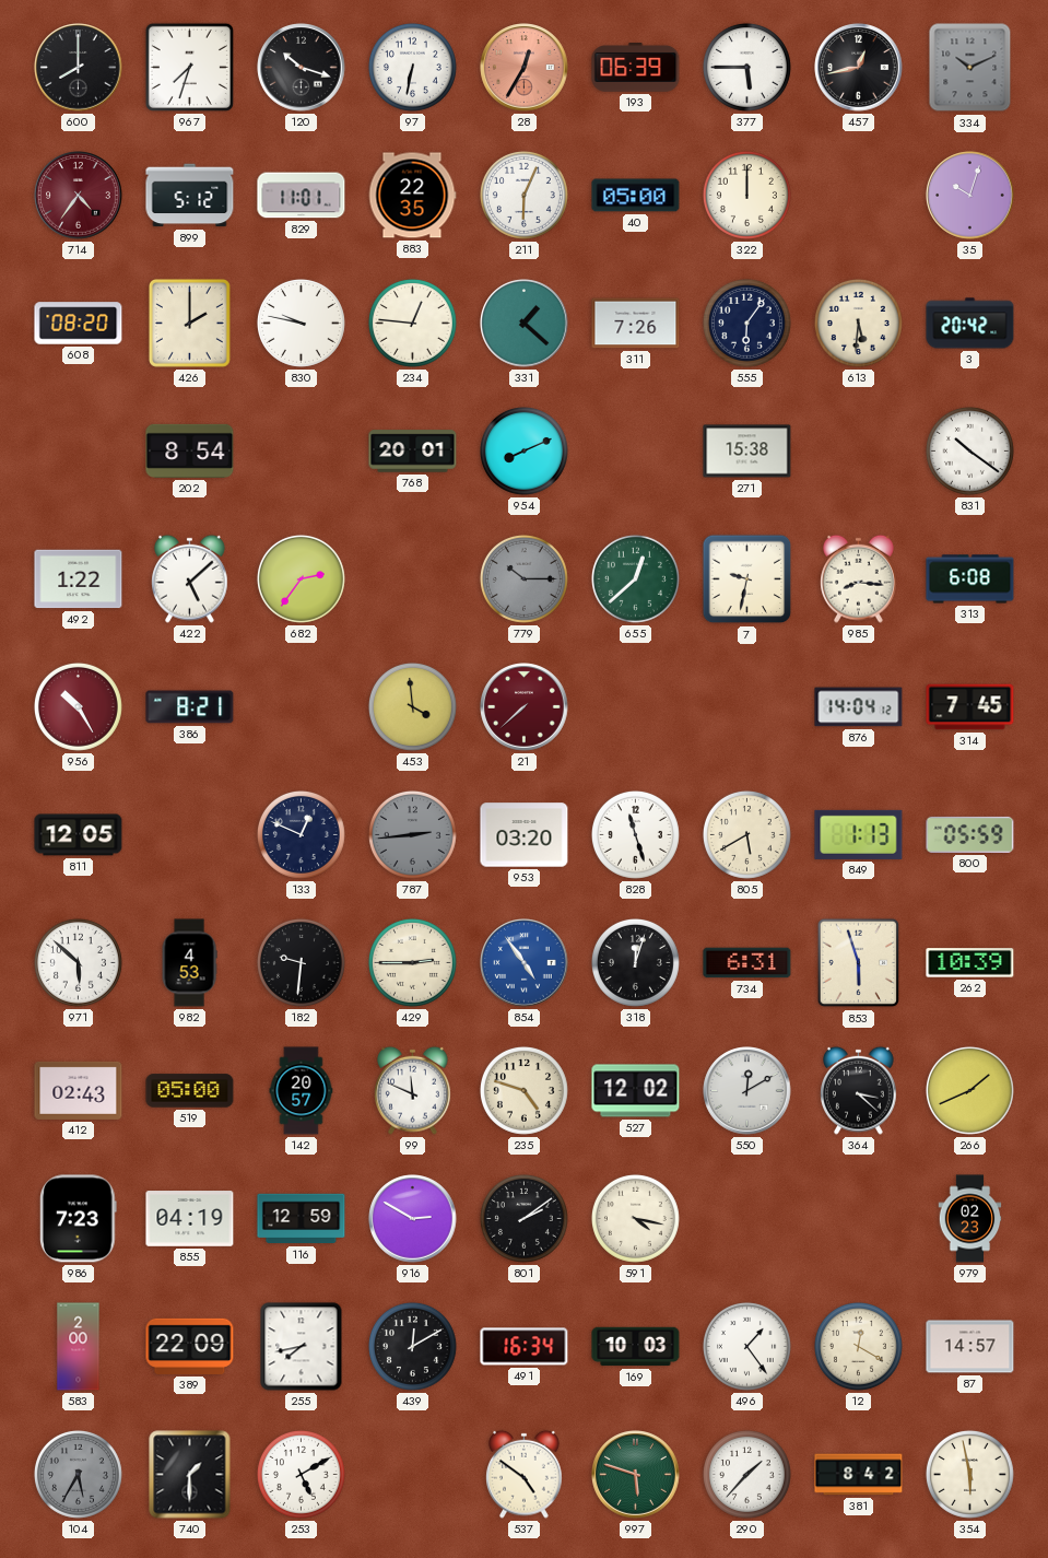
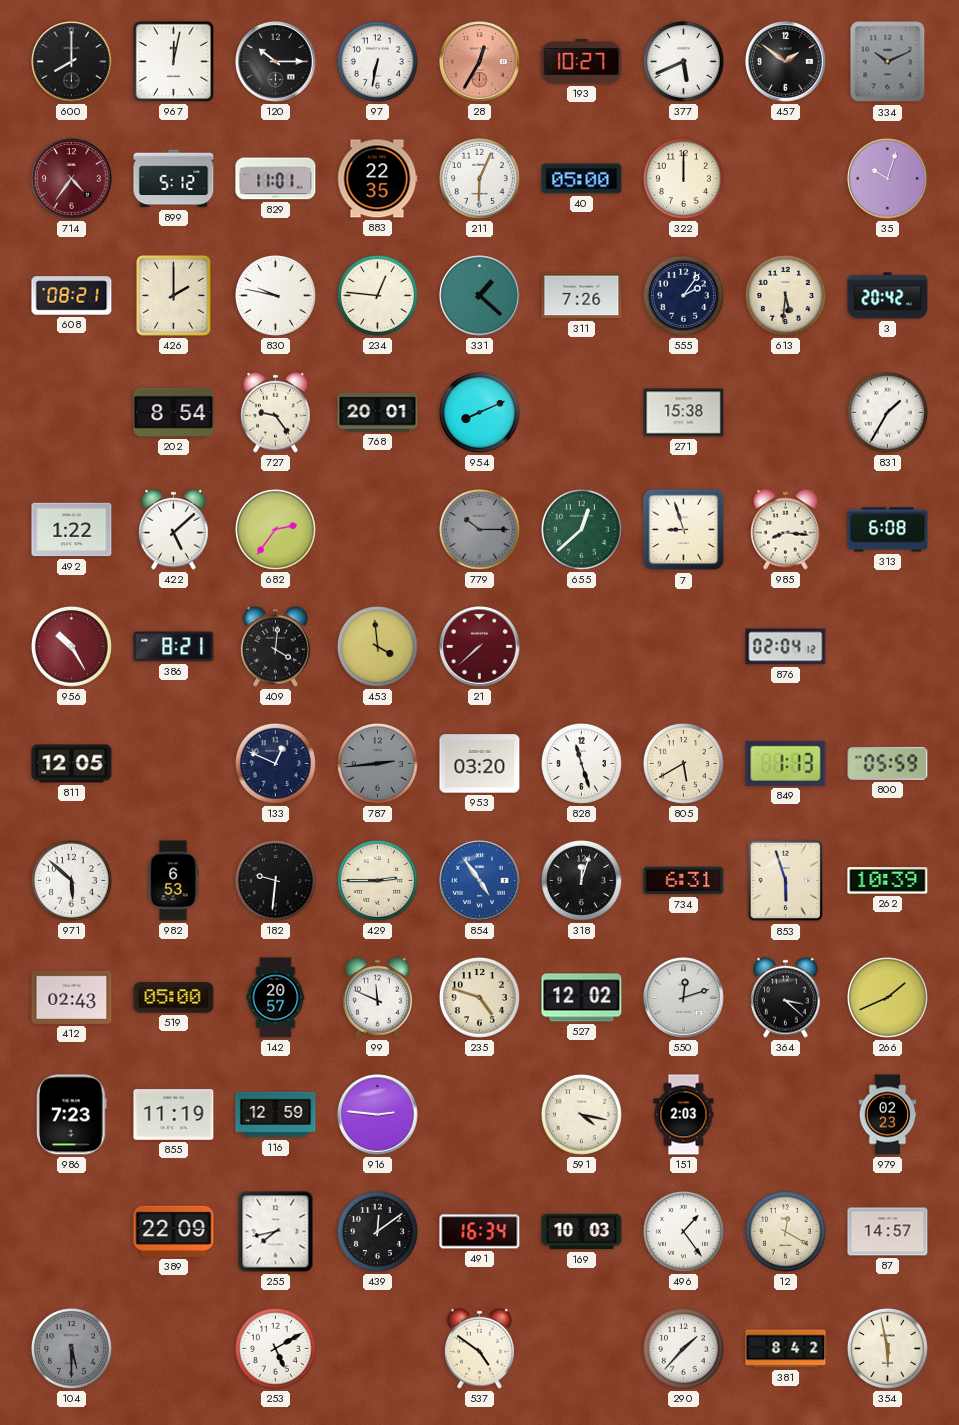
967: 7:33 -> 12:02
120: 10:18 -> 10:15
193: 06:39 -> 10:27
377: 5:45 -> 5:41
457: 12:43 -> 1:51
608: 08:20 -> 08:21
555: 6:06 -> 2:06
727: none -> 9:24
831: 10:21 -> 1:35
7: 9:32 -> 8:57
409: none -> 4:01
876: 14:04 -> 02:04
314: 7:45 -> none
982: 4:53 -> 6:53
550: 12:10 -> 12:12
855: 04:19 -> 11:19
916: 2:50 -> 2:46
801: 2:09 -> none
151: none -> 2:03
583: 2:00 -> none
439: 12:10 -> 12:09
104: 5:35 -> 5:30
740: 1:30 -> none
997: 5:48 -> none
